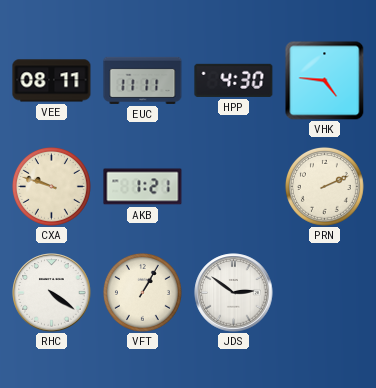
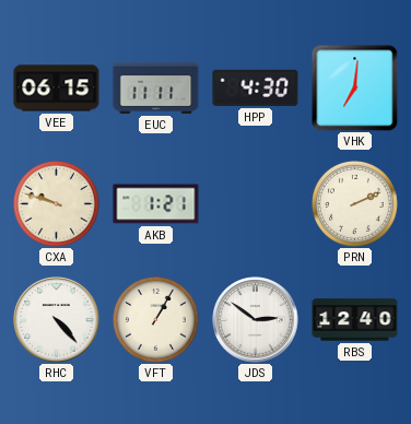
VEE: 08:11 -> 06:15
VHK: 4:46 -> 7:01
RHC: 4:21 -> 4:23
RBS: none -> 12:40
